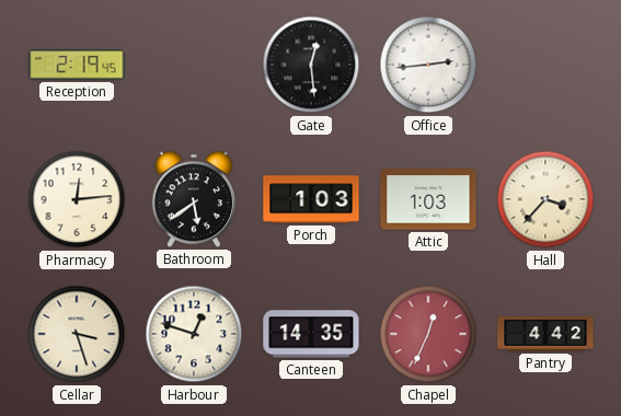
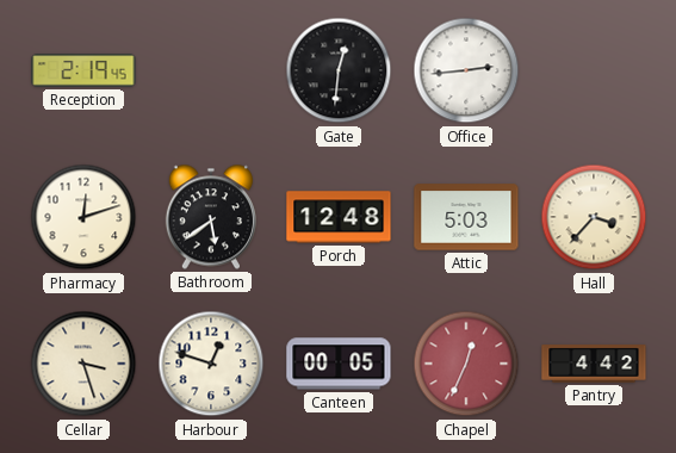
Gate: 12:29 -> 12:31
Pharmacy: 12:14 -> 12:12
Porch: 1:03 -> 12:48
Attic: 1:03 -> 5:03
Canteen: 14:35 -> 00:05
